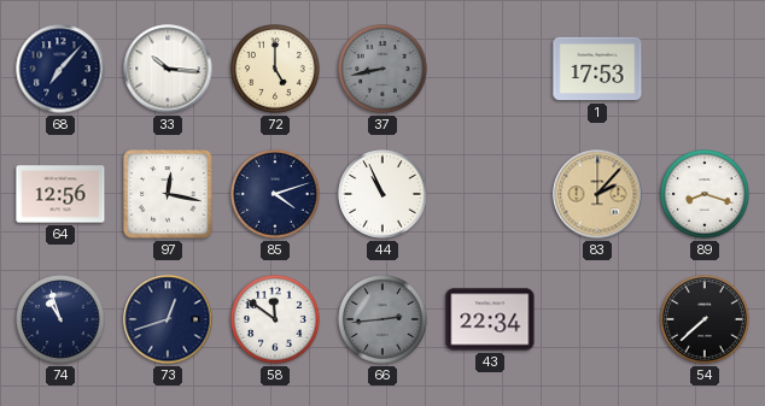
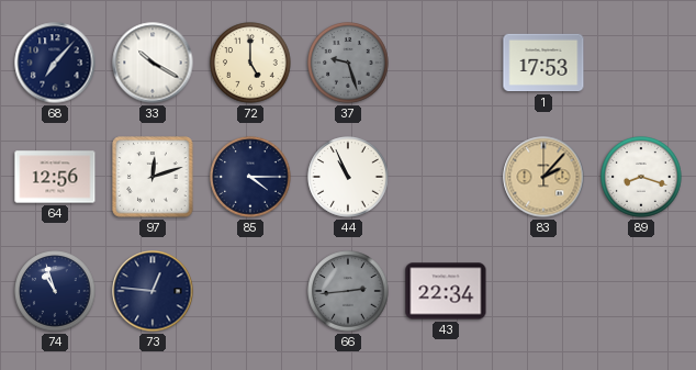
33: 10:16 -> 10:20
37: 8:43 -> 9:27
97: 12:17 -> 12:12
85: 4:12 -> 4:15
73: 12:42 -> 12:46
58: 11:51 -> none
54: 7:38 -> none
